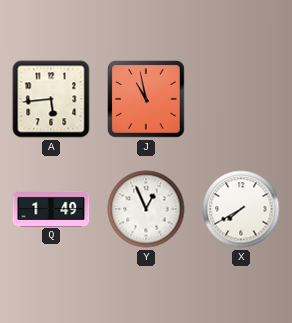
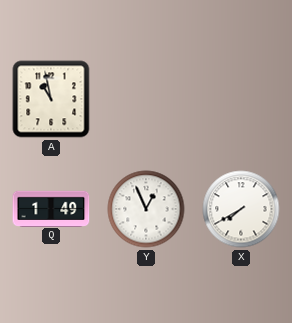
A: 5:44 -> 10:58
J: 10:58 -> none
